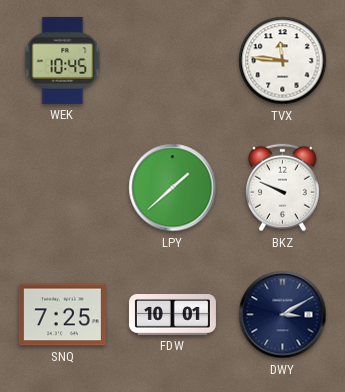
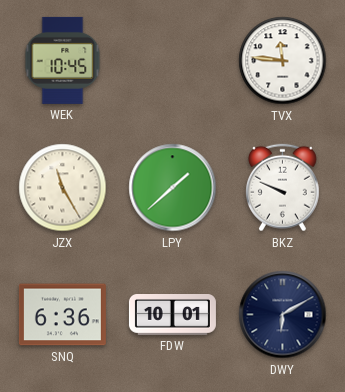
JZX: none -> 11:25
SNQ: 7:25 -> 6:36
DWY: 3:10 -> 6:10
